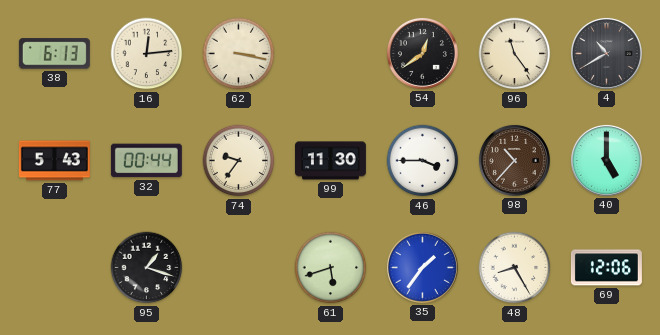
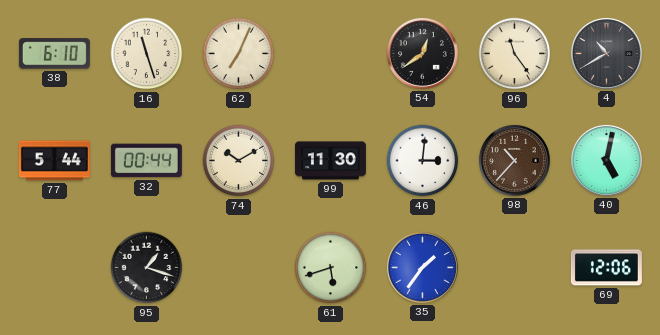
38: 6:13 -> 6:10
16: 12:14 -> 11:27
62: 3:17 -> 7:04
77: 5:43 -> 5:44
74: 9:36 -> 10:10
46: 3:45 -> 3:01
40: 5:00 -> 5:02
48: 8:25 -> none
